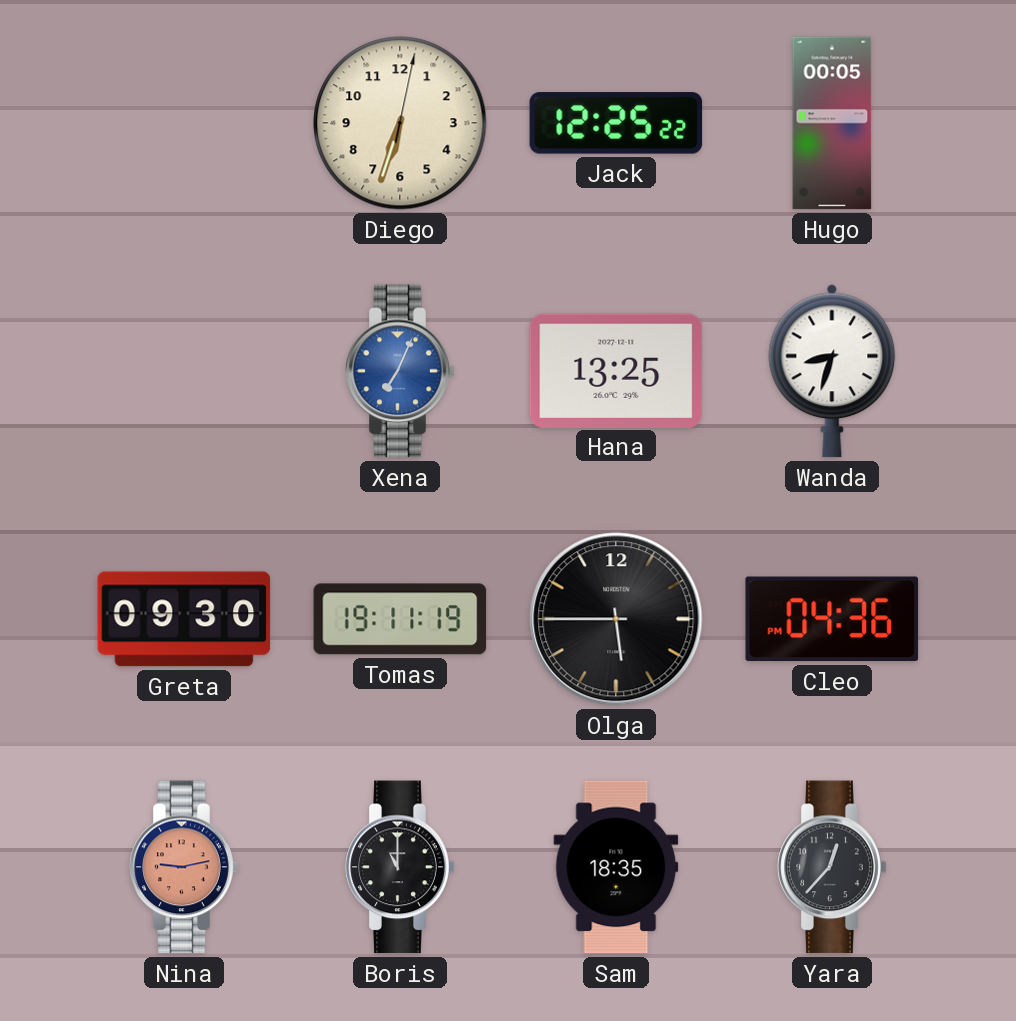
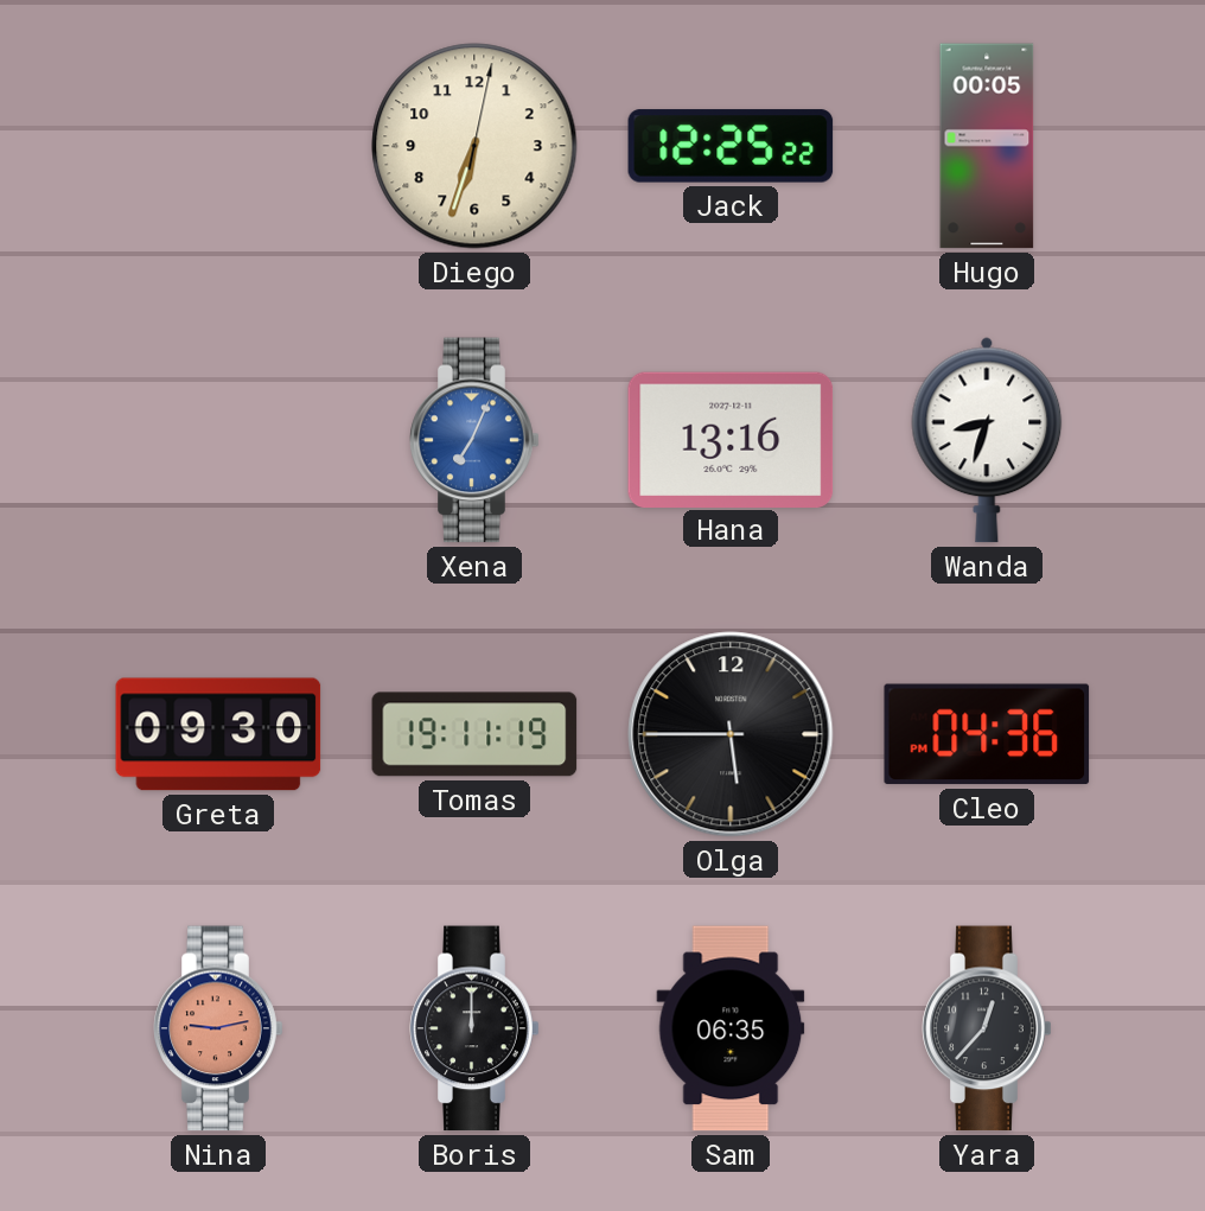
Hana: 13:25 -> 13:16
Boris: 11:00 -> 12:00
Sam: 18:35 -> 06:35
